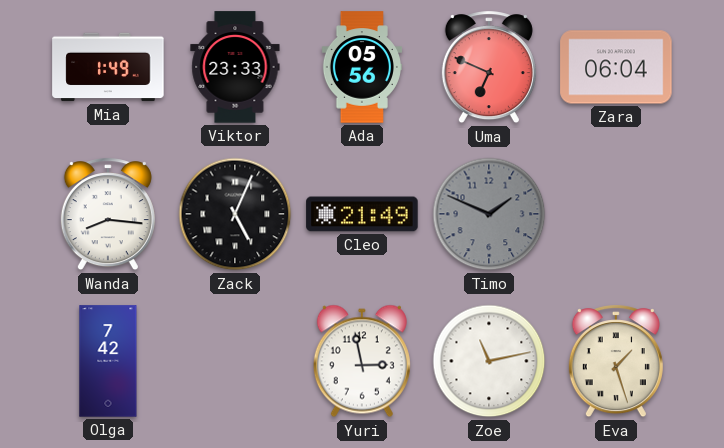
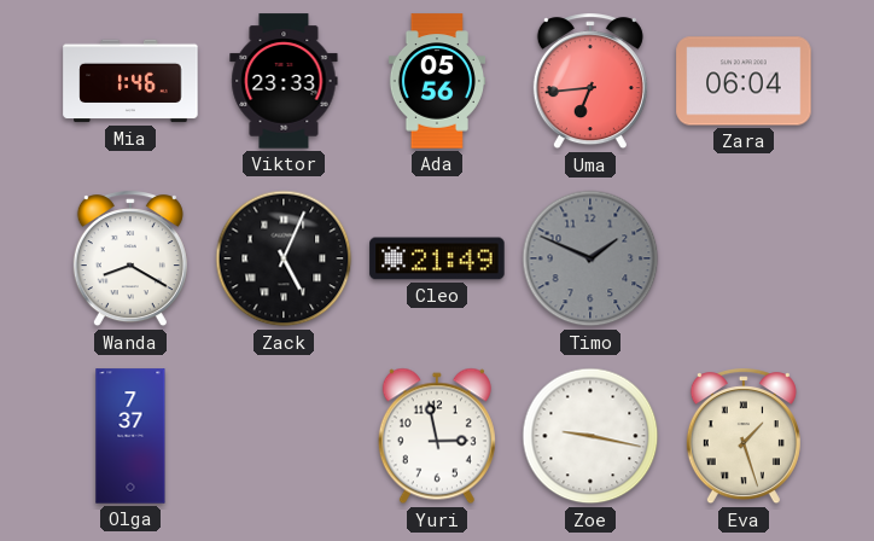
Mia: 1:49 -> 1:46
Uma: 6:49 -> 6:44
Wanda: 8:16 -> 8:20
Olga: 7:42 -> 7:37
Zoe: 11:13 -> 9:17
